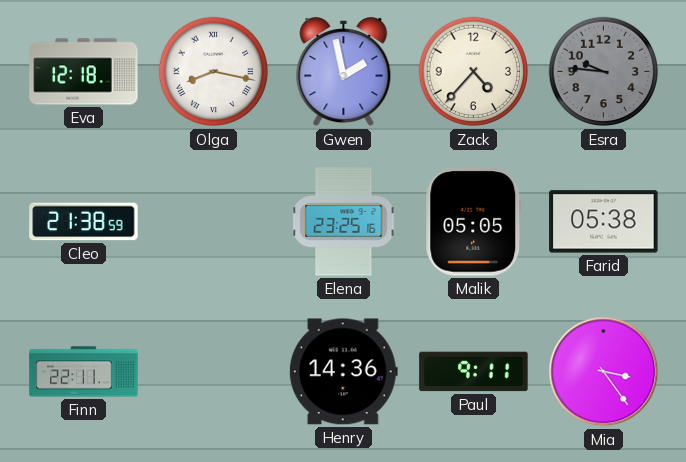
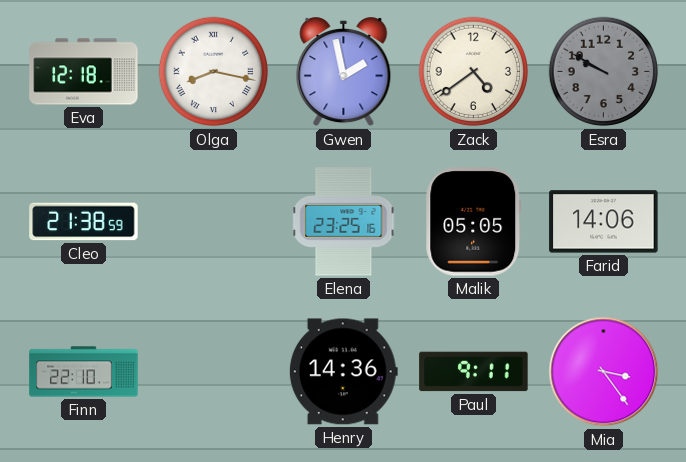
Zack: 4:37 -> 4:39
Esra: 9:46 -> 9:50
Farid: 05:38 -> 14:06
Finn: 22:11 -> 22:10
